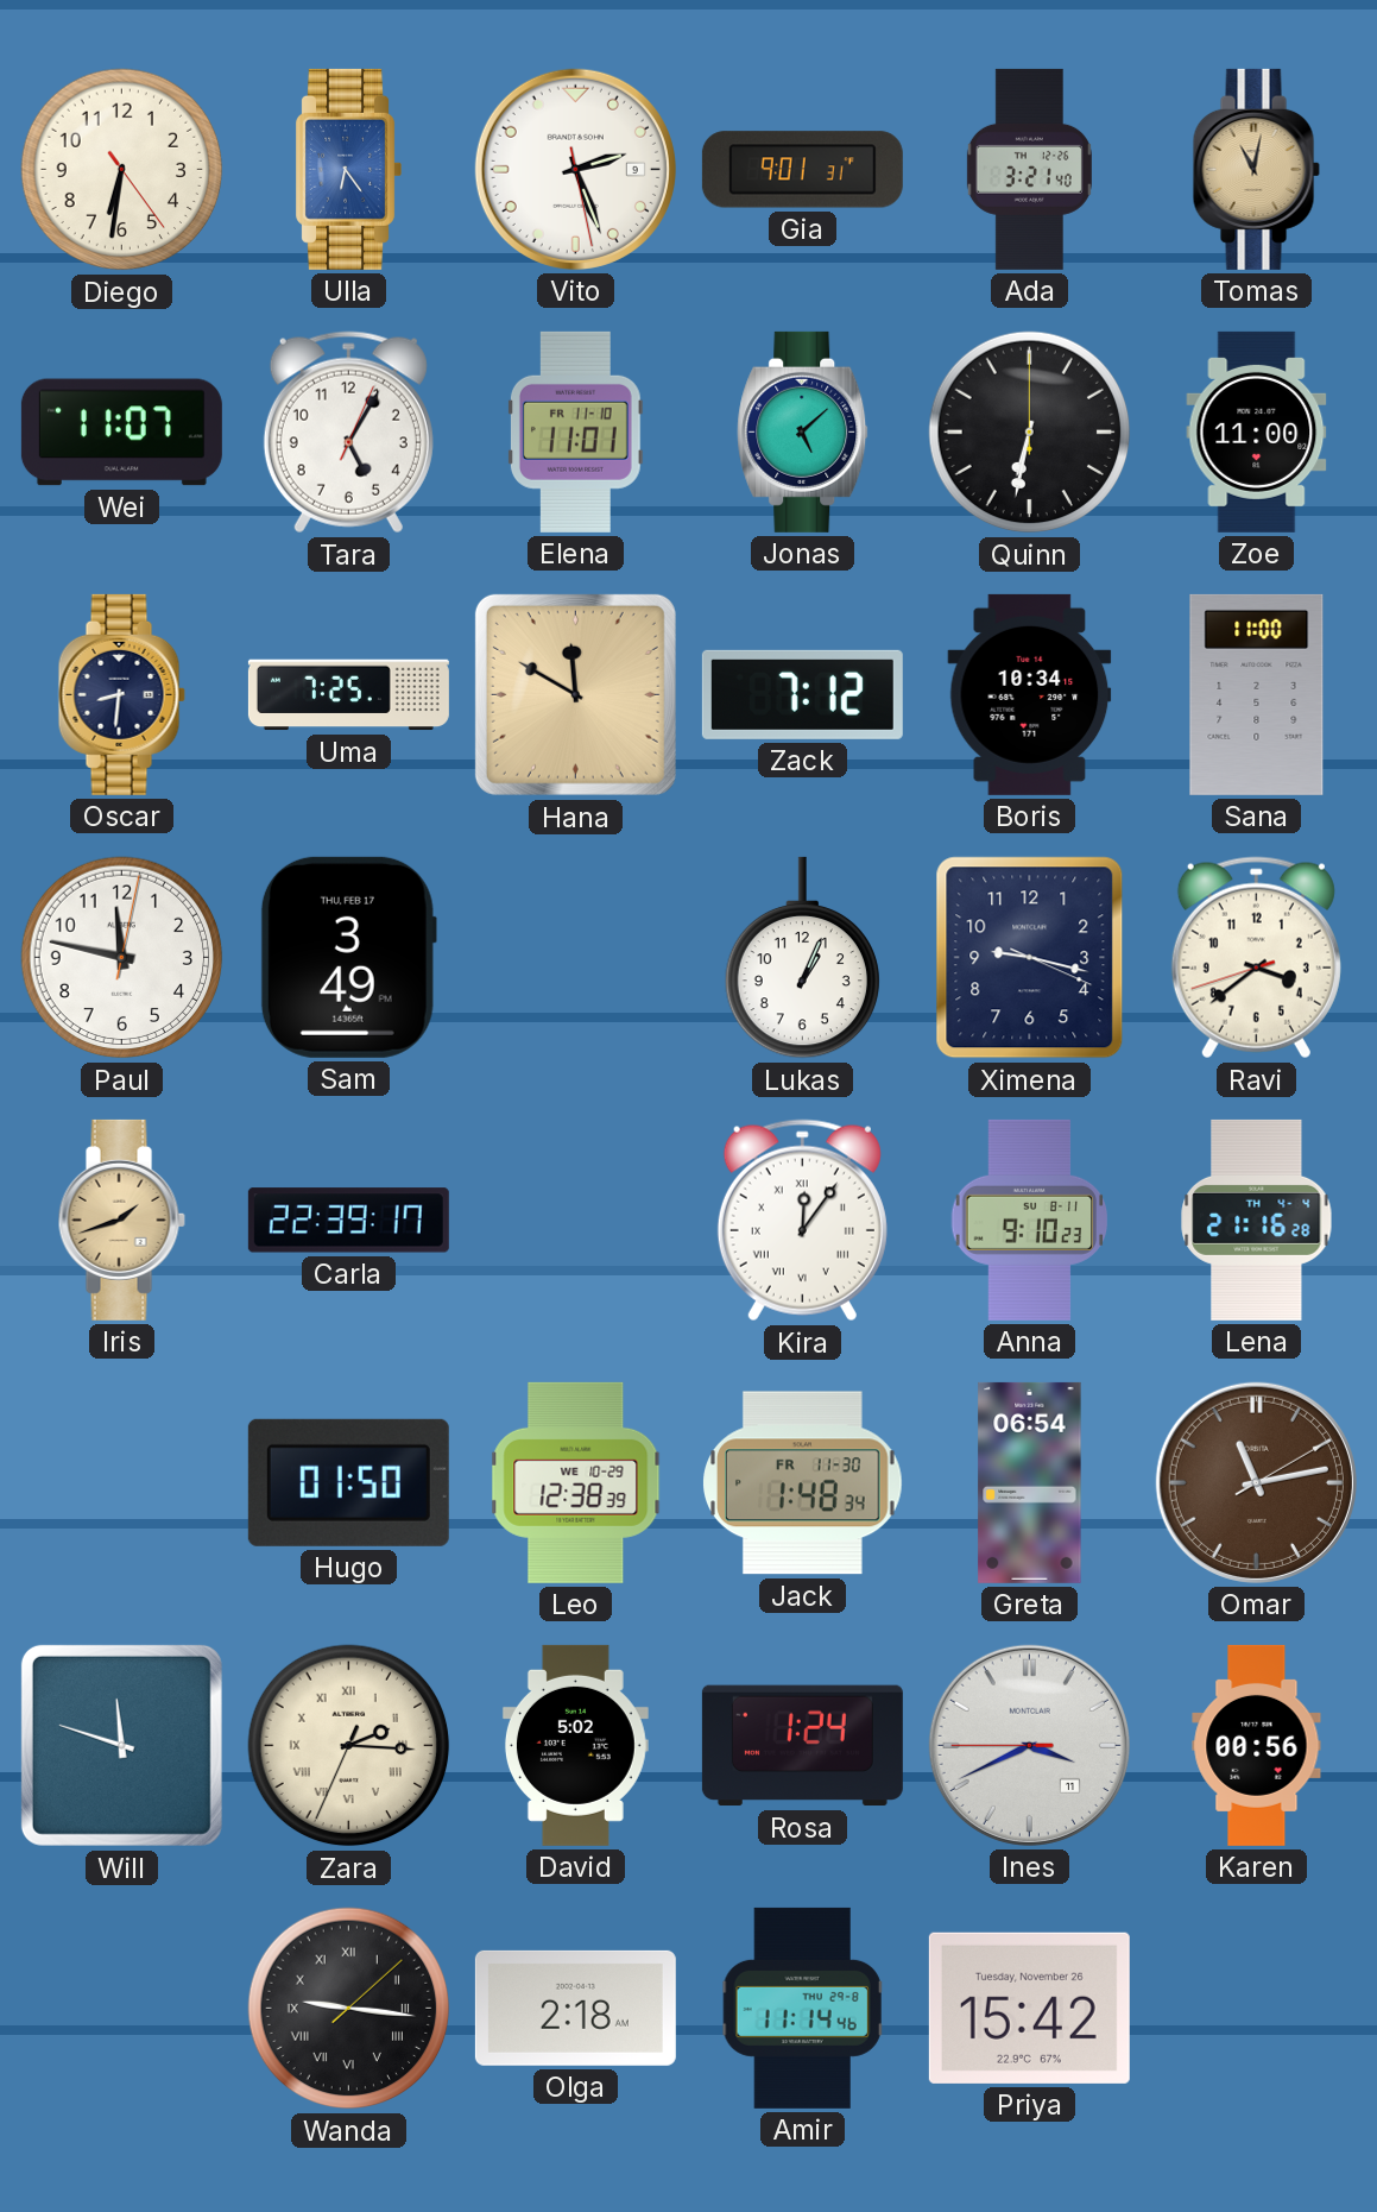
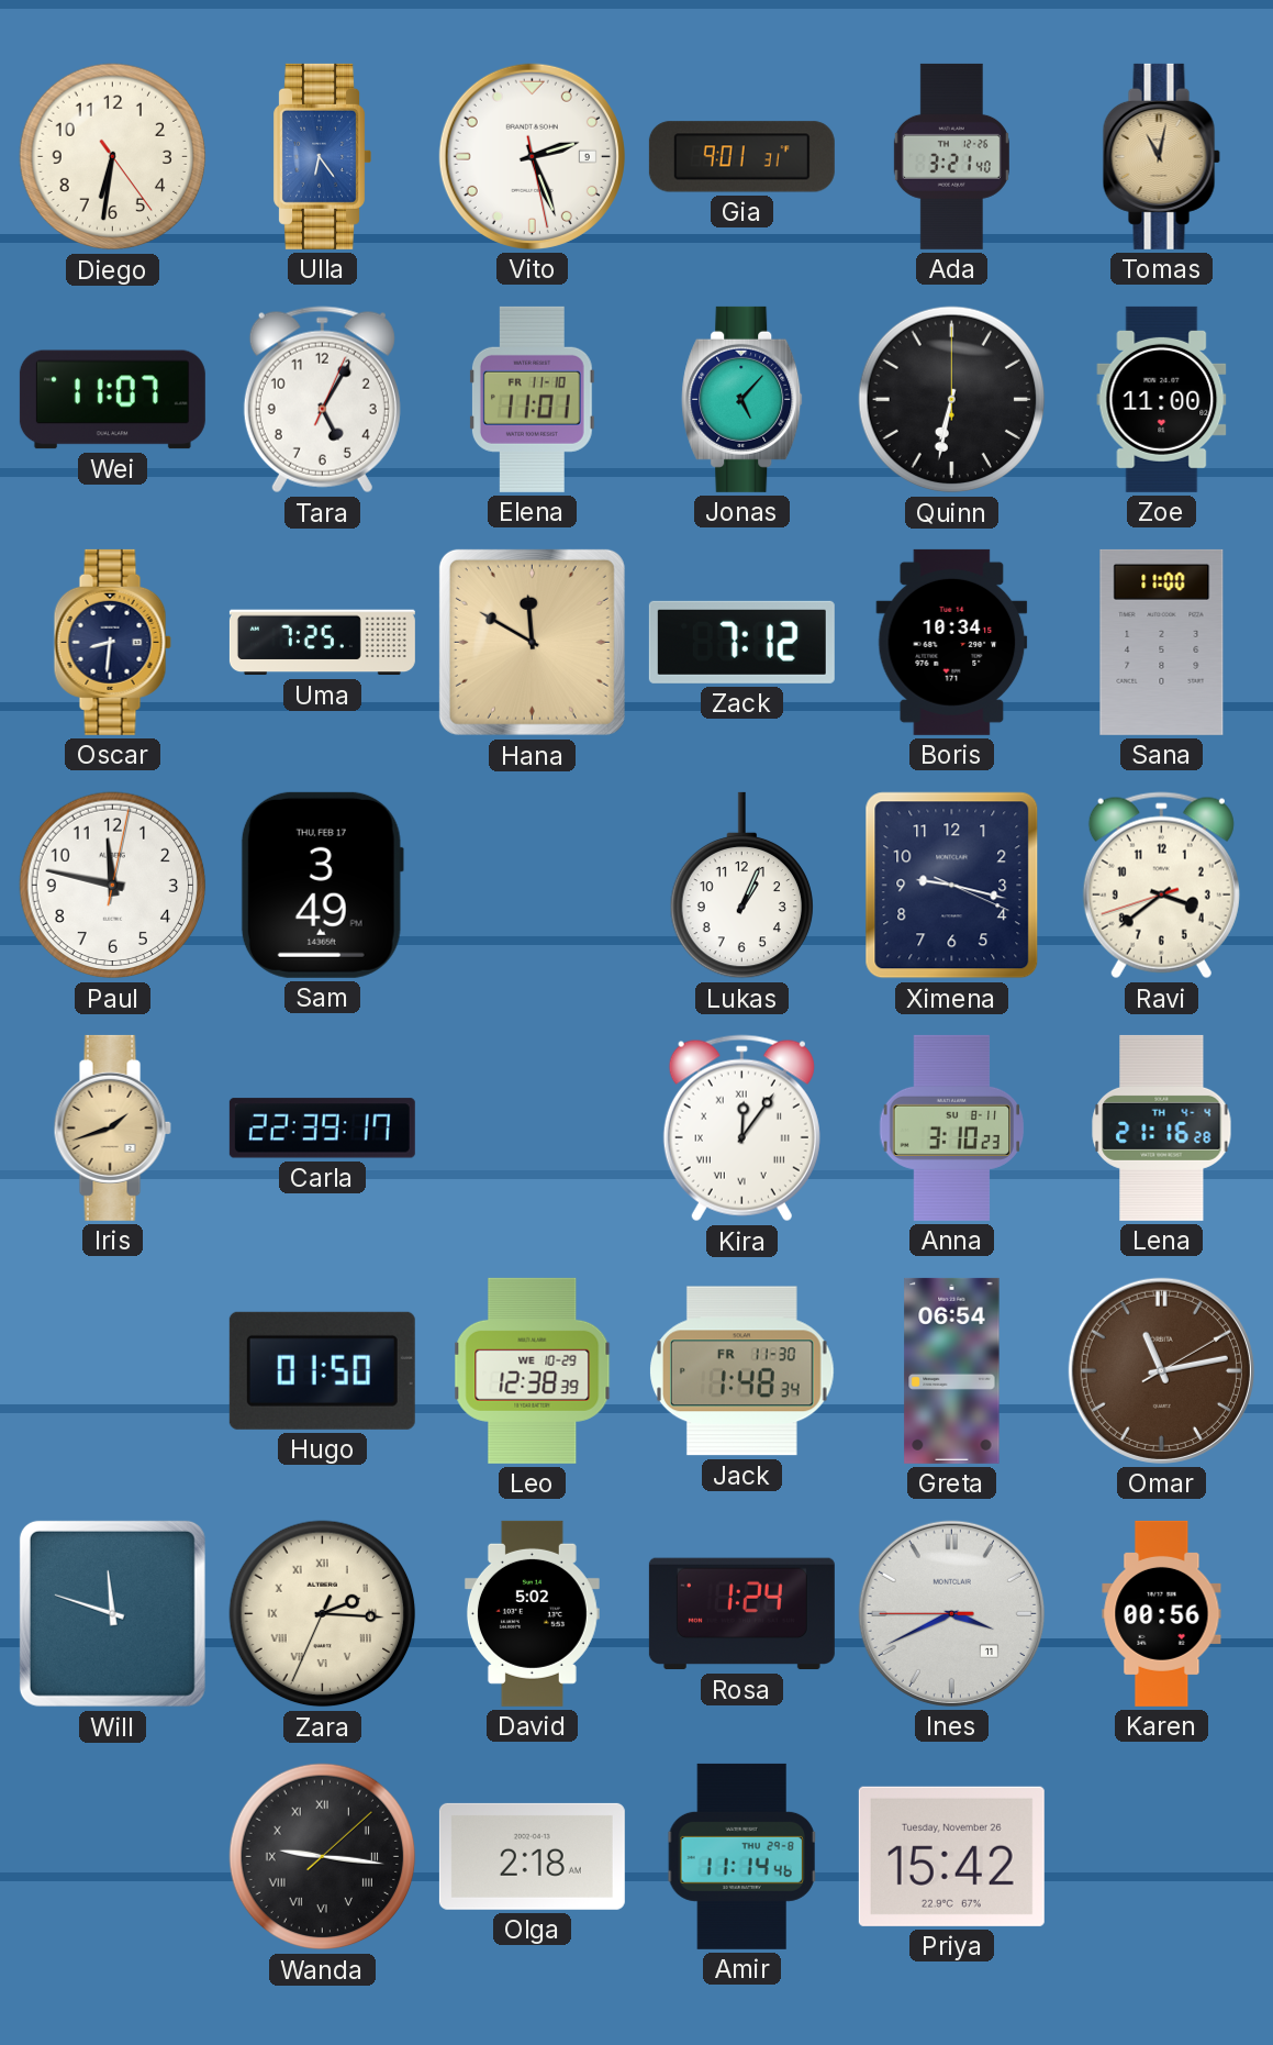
Jonas: 5:08 -> 5:07
Anna: 9:10 -> 3:10
